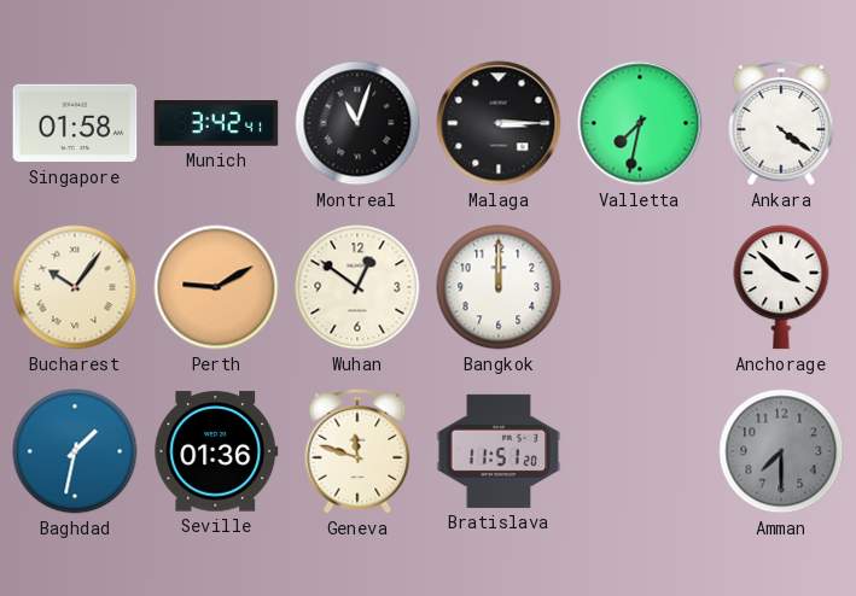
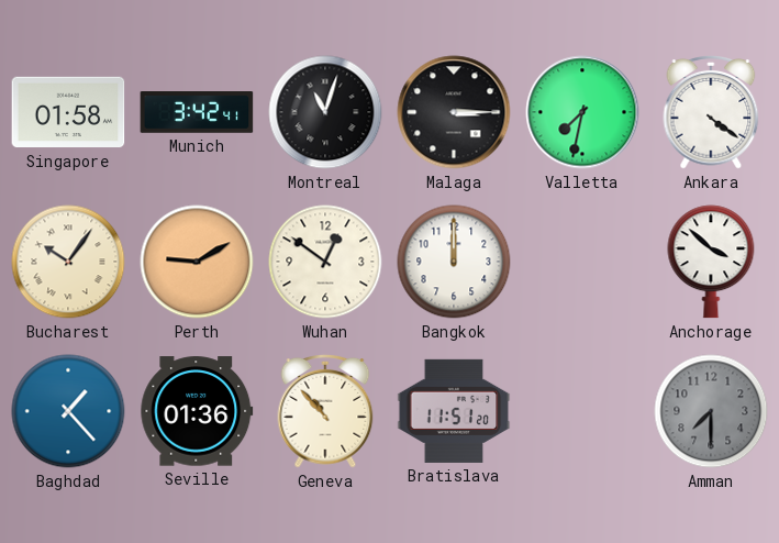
Baghdad: 1:32 -> 1:23
Geneva: 11:48 -> 10:53
